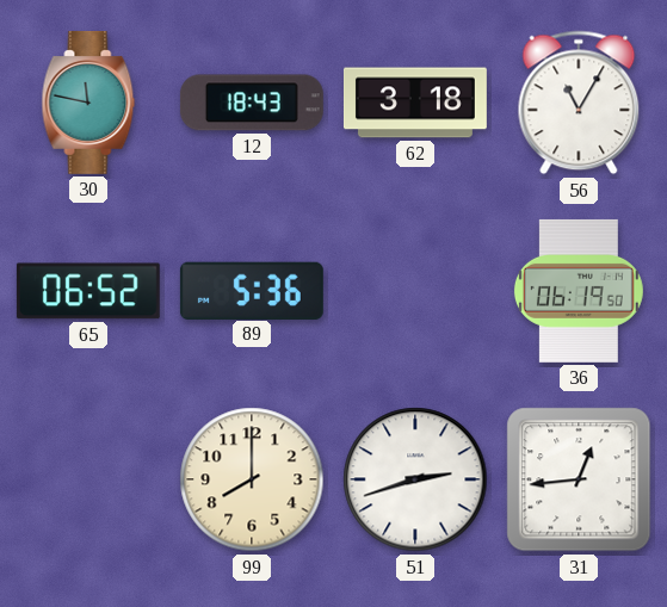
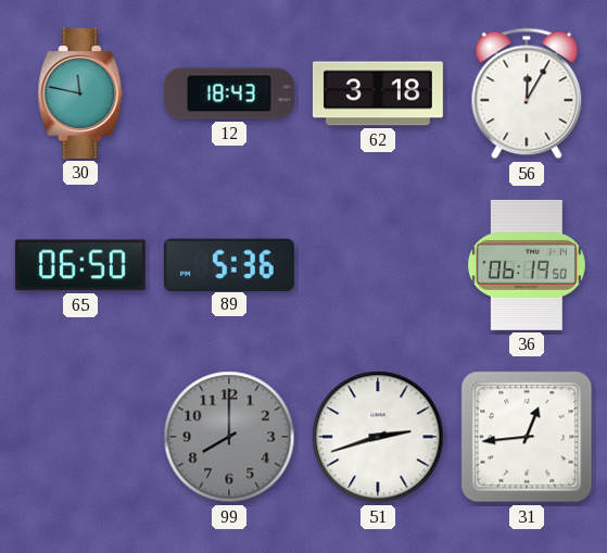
56: 11:05 -> 12:05
65: 06:52 -> 06:50
99 dial: cream -> grey
